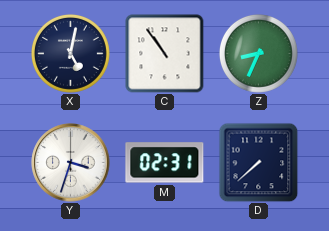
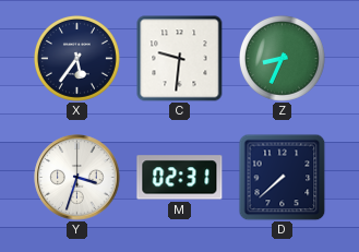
X: 5:02 -> 5:36
C: 10:54 -> 9:31
